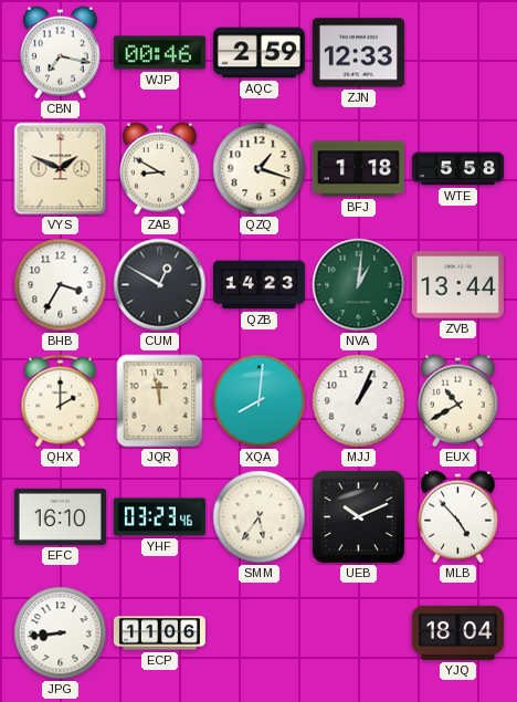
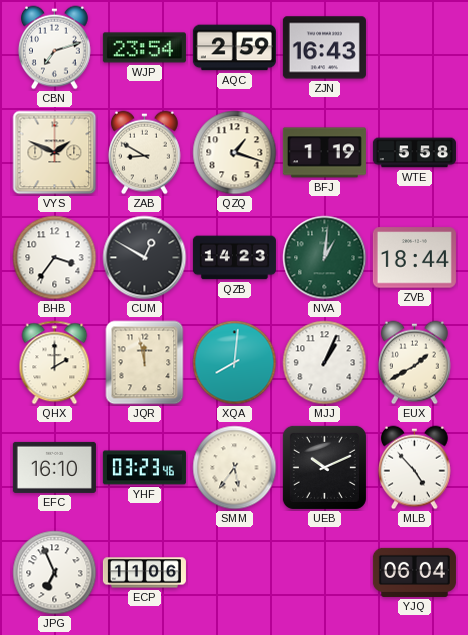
CBN: 7:17 -> 7:12
WJP: 00:46 -> 23:54
ZJN: 12:33 -> 16:43
BFJ: 1:18 -> 1:19
BHB: 3:35 -> 3:36
ZVB: 13:44 -> 18:44
EUX: 10:40 -> 1:40
JPG: 8:44 -> 6:56
YJQ: 18:04 -> 06:04
